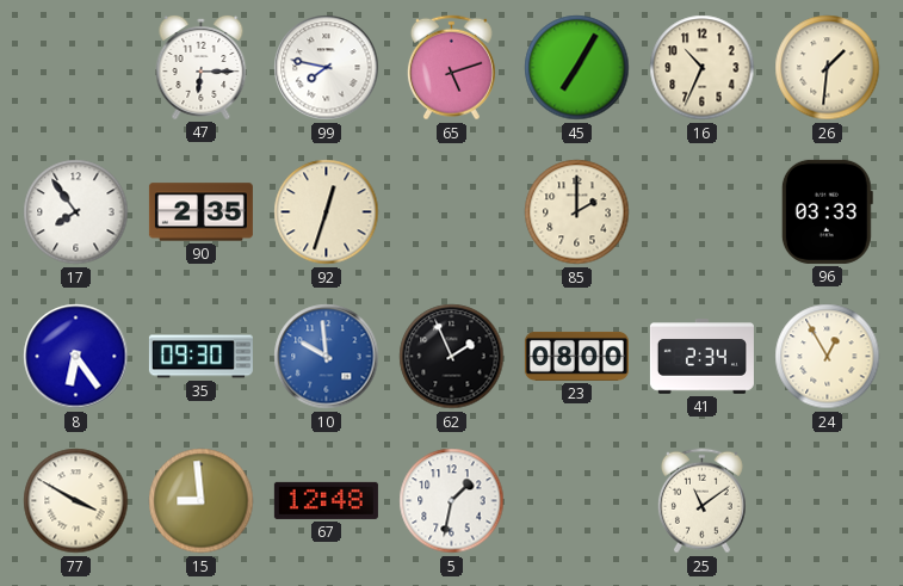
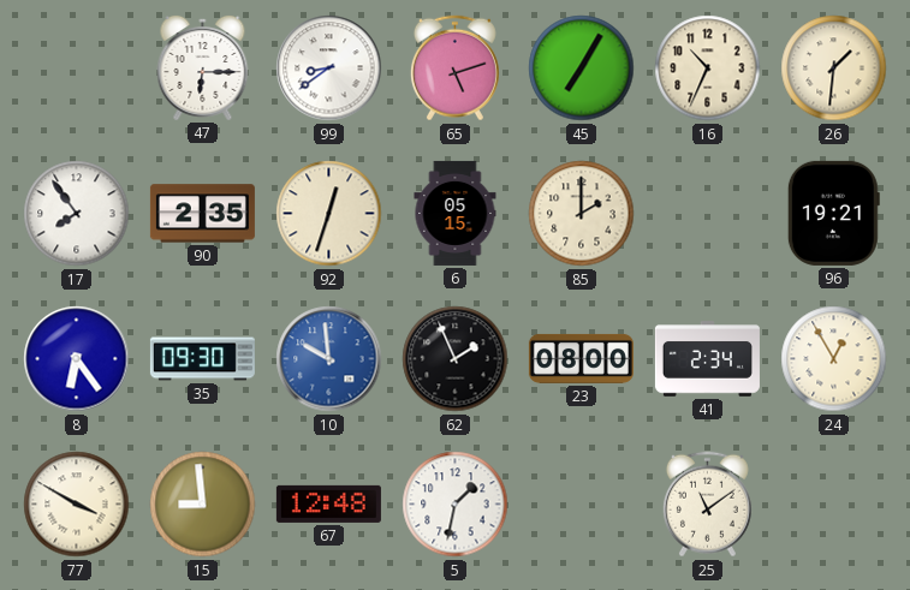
99: 7:47 -> 8:39
6: none -> 05:15
96: 03:33 -> 19:21
